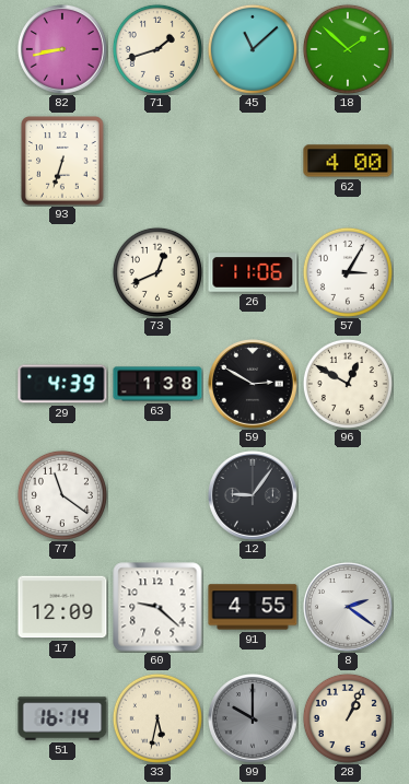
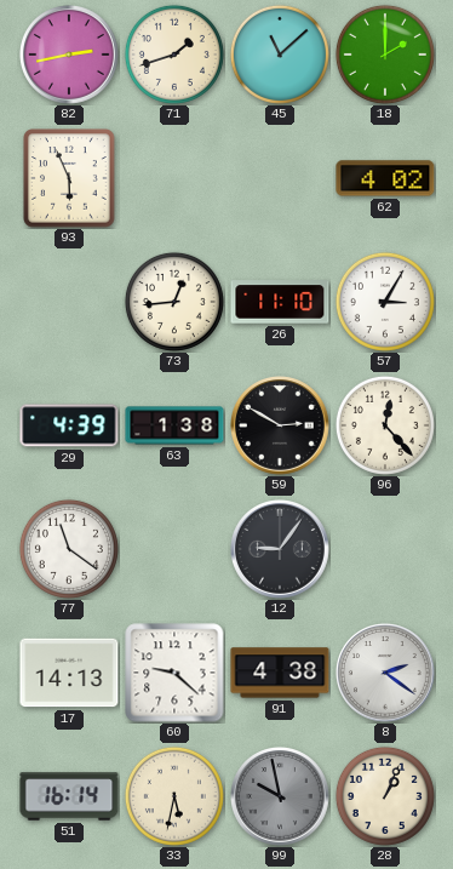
82: 8:43 -> 2:43
18: 1:52 -> 2:00
93: 6:33 -> 5:56
62: 4:00 -> 4:02
73: 12:41 -> 12:44
26: 11:06 -> 11:10
96: 12:50 -> 12:23
17: 12:09 -> 14:13
91: 4:55 -> 4:38
99: 10:00 -> 9:58
